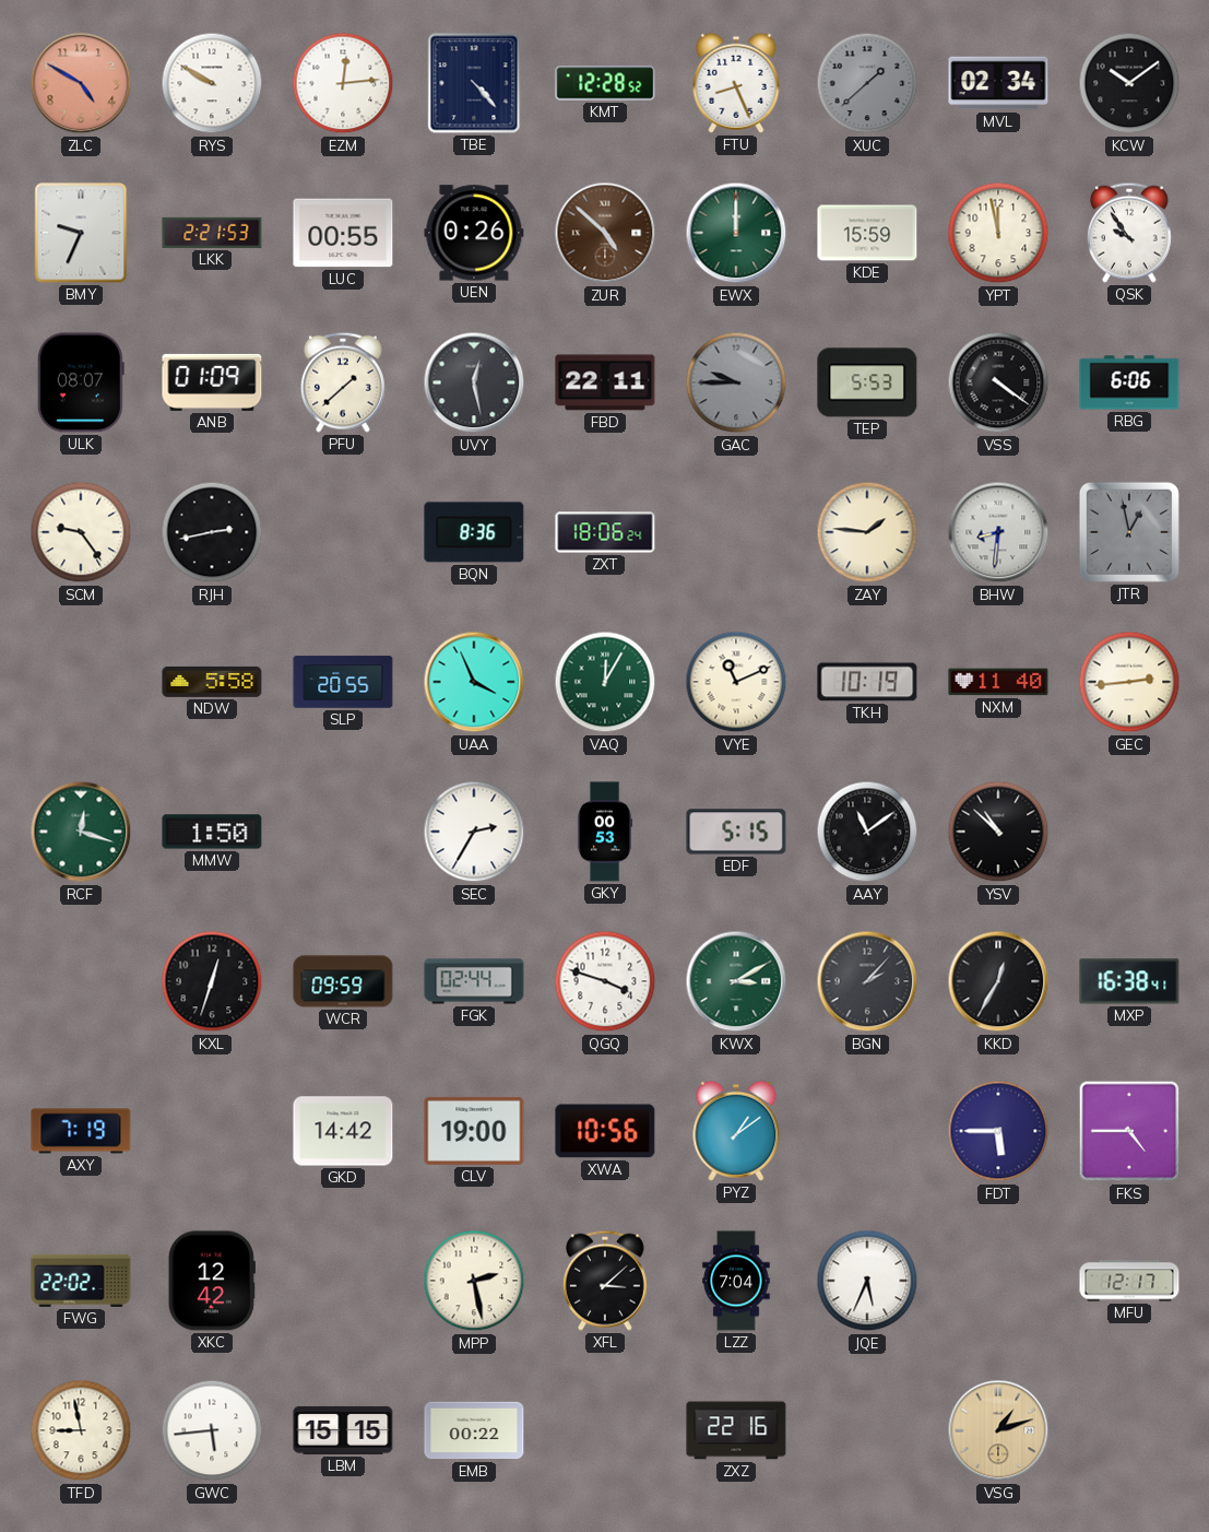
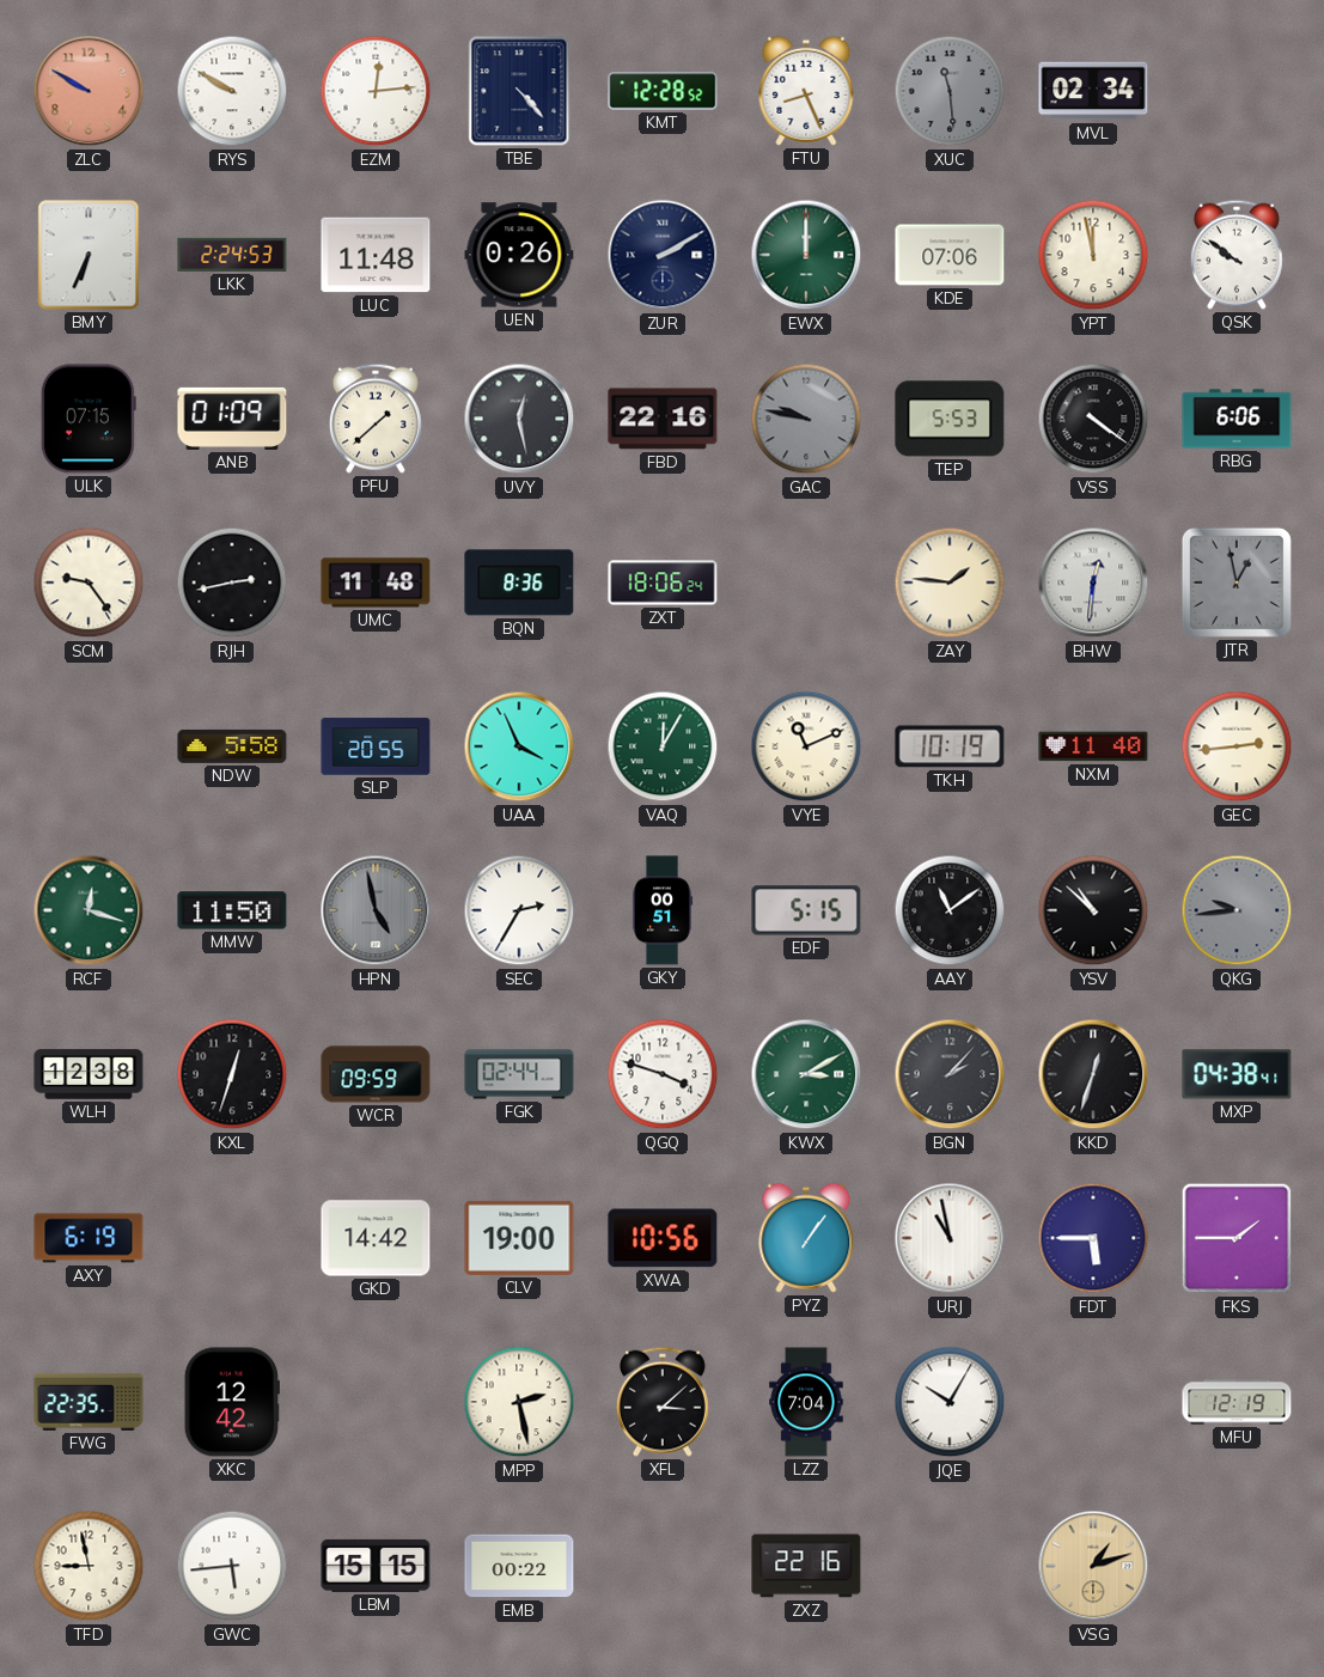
ZLC: 4:50 -> 9:50
XUC: 1:38 -> 11:29
KCW: 10:09 -> none
BMY: 9:34 -> 6:34
LKK: 2:21 -> 2:24
LUC: 00:55 -> 11:48
ZUR: 4:52 -> 2:10
ZUR dial: brown -> navy
KDE: 15:59 -> 07:06
QSK: 9:54 -> 9:51
ULK: 08:07 -> 07:15
FBD: 22:11 -> 22:16
GAC: 9:45 -> 9:47
UMC: none -> 11:48
BHW: 8:31 -> 12:31
MMW: 1:50 -> 11:50
HPN: none -> 4:58
GKY: 00:53 -> 00:51
QKG: none -> 9:44
WLH: none -> 12:38
KKD: 12:35 -> 12:33
MXP: 16:38 -> 04:38
AXY: 7:19 -> 6:19
PYZ: 1:09 -> 1:06
URJ: none -> 10:58
FKS: 4:45 -> 1:45
FWG: 22:02 -> 22:35
JQE: 5:34 -> 10:05
MFU: 12:17 -> 12:19
